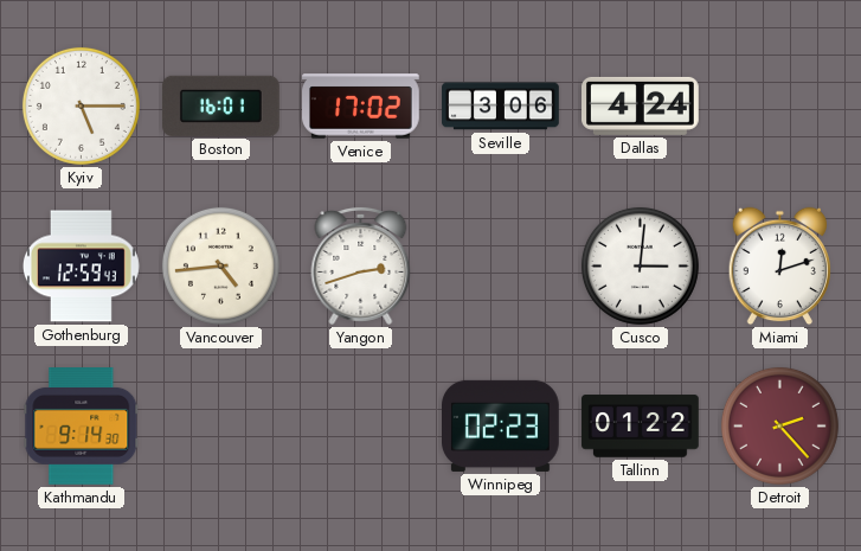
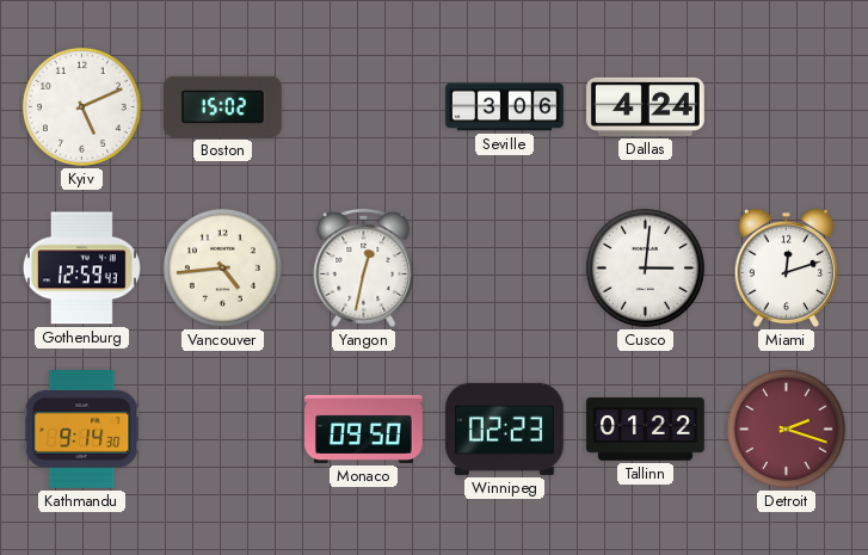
Kyiv: 5:15 -> 5:11
Boston: 16:01 -> 15:02
Venice: 17:02 -> none
Yangon: 2:42 -> 12:32
Monaco: none -> 09:50
Detroit: 2:23 -> 2:18
